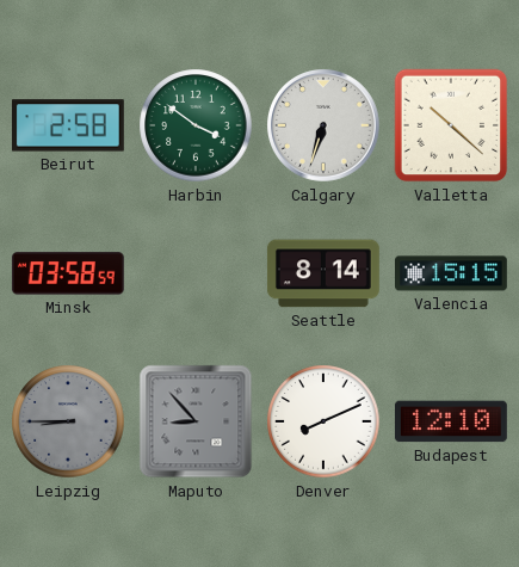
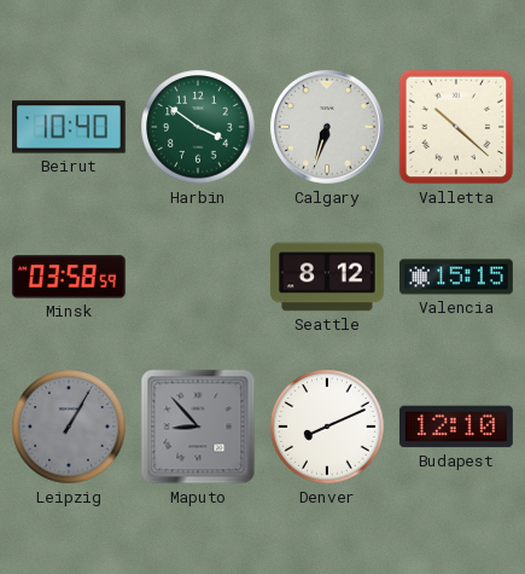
Beirut: 2:58 -> 10:40
Seattle: 8:14 -> 8:12
Leipzig: 8:45 -> 1:05
